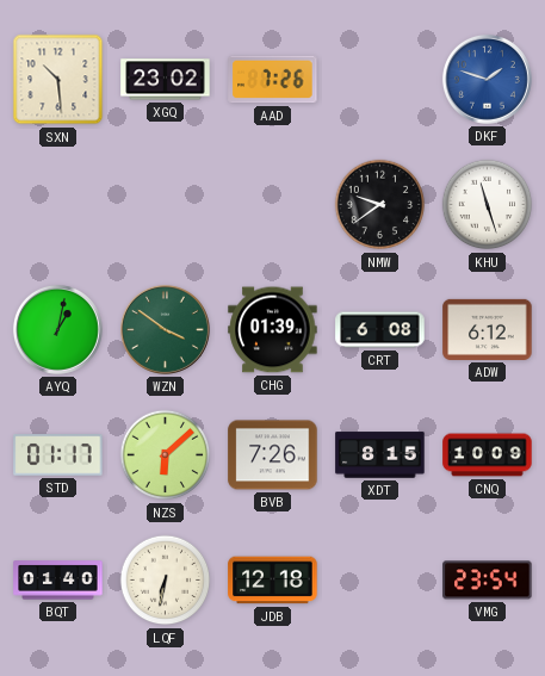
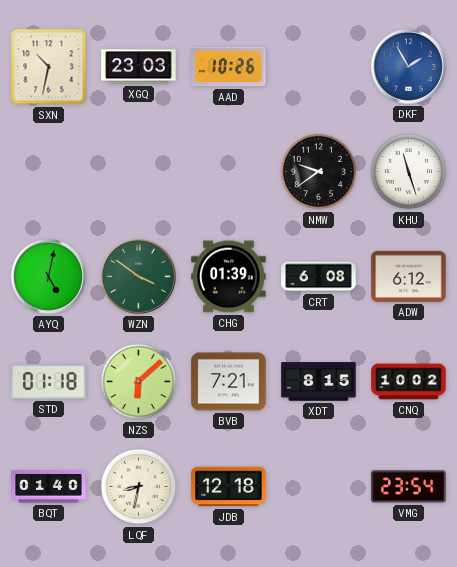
SXN: 10:29 -> 10:32
XGQ: 23:02 -> 23:03
AAD: 7:26 -> 10:26
DKF: 1:48 -> 1:55
AYQ: 1:02 -> 5:02
STD: 01:17 -> 01:18
BVB: 7:26 -> 7:21
CNQ: 10:09 -> 10:02
LQF: 6:32 -> 8:32
